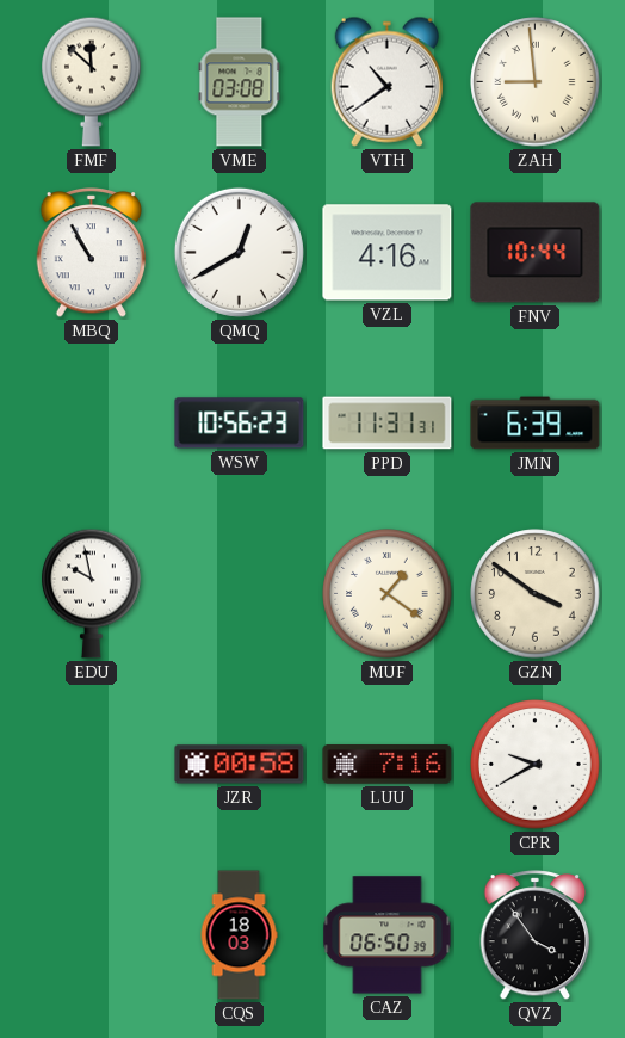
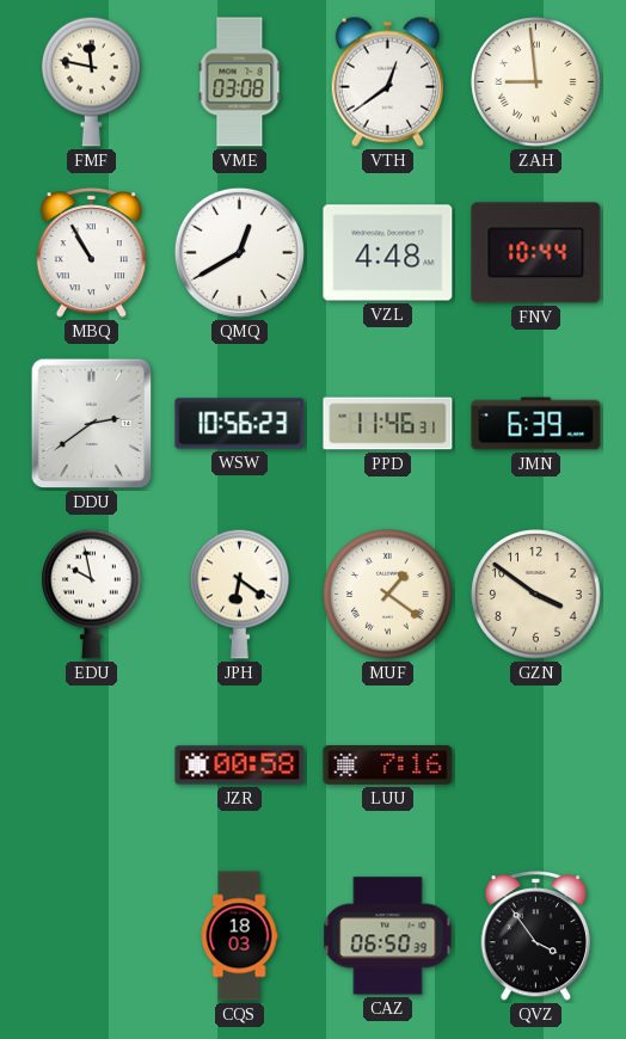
FMF: 11:52 -> 11:47
VTH: 10:39 -> 12:39
VZL: 4:16 -> 4:48
DDU: none -> 2:39
PPD: 11:31 -> 11:46
JPH: none -> 6:21
CPR: 9:40 -> none
